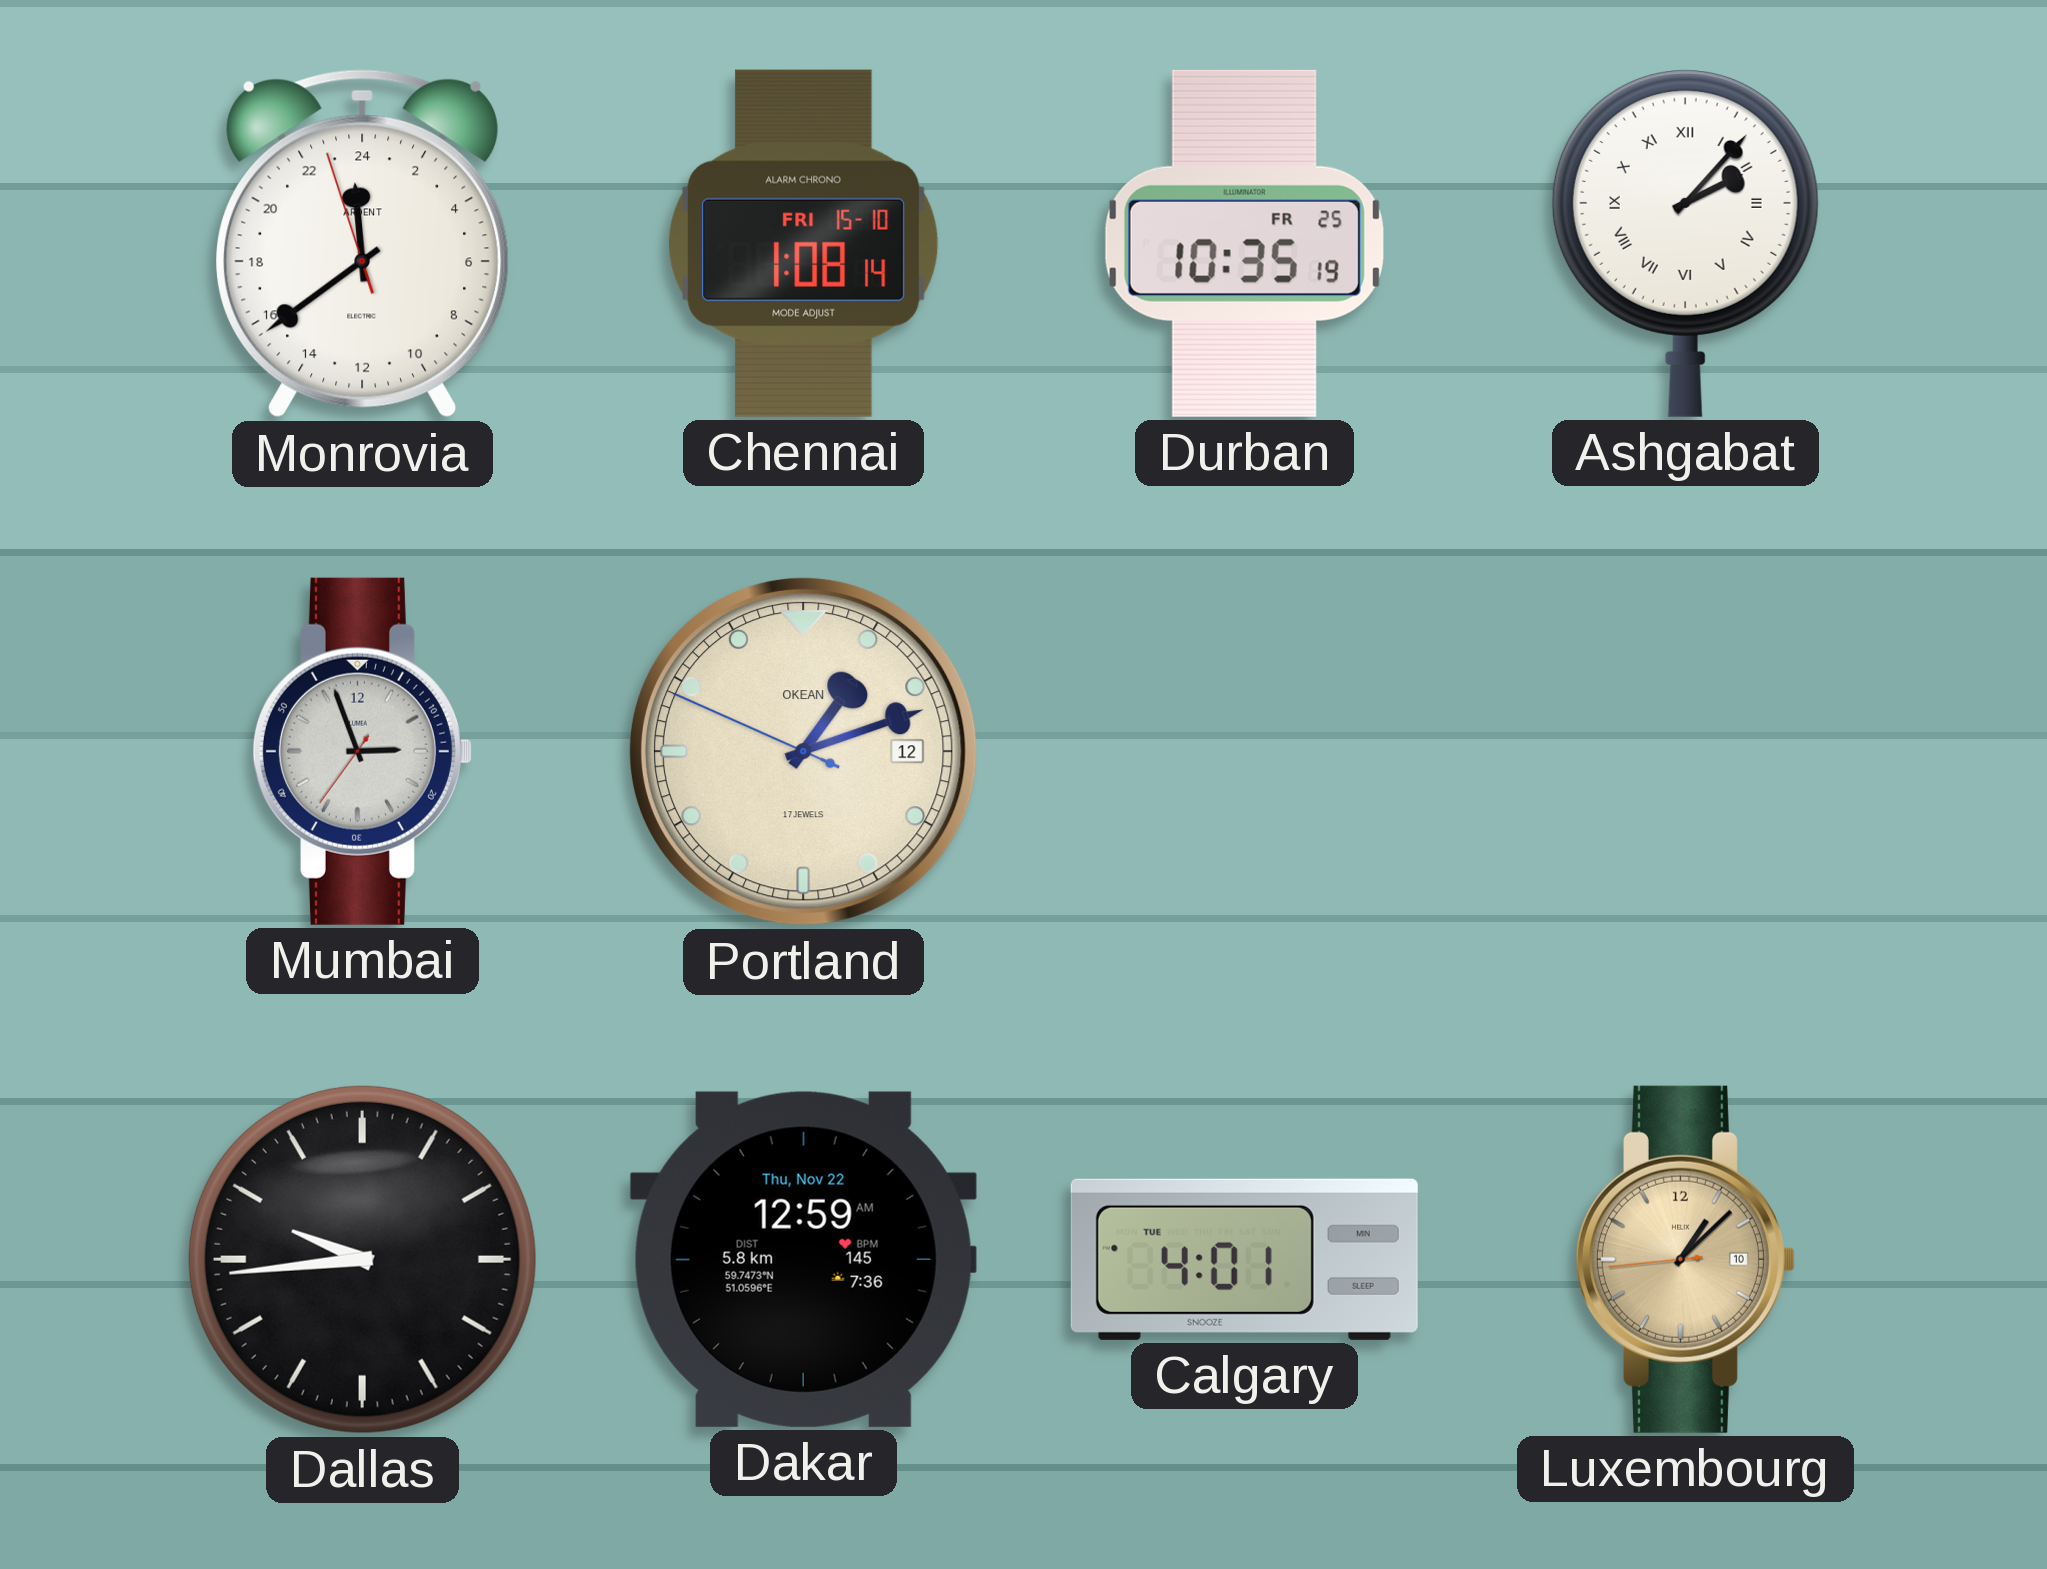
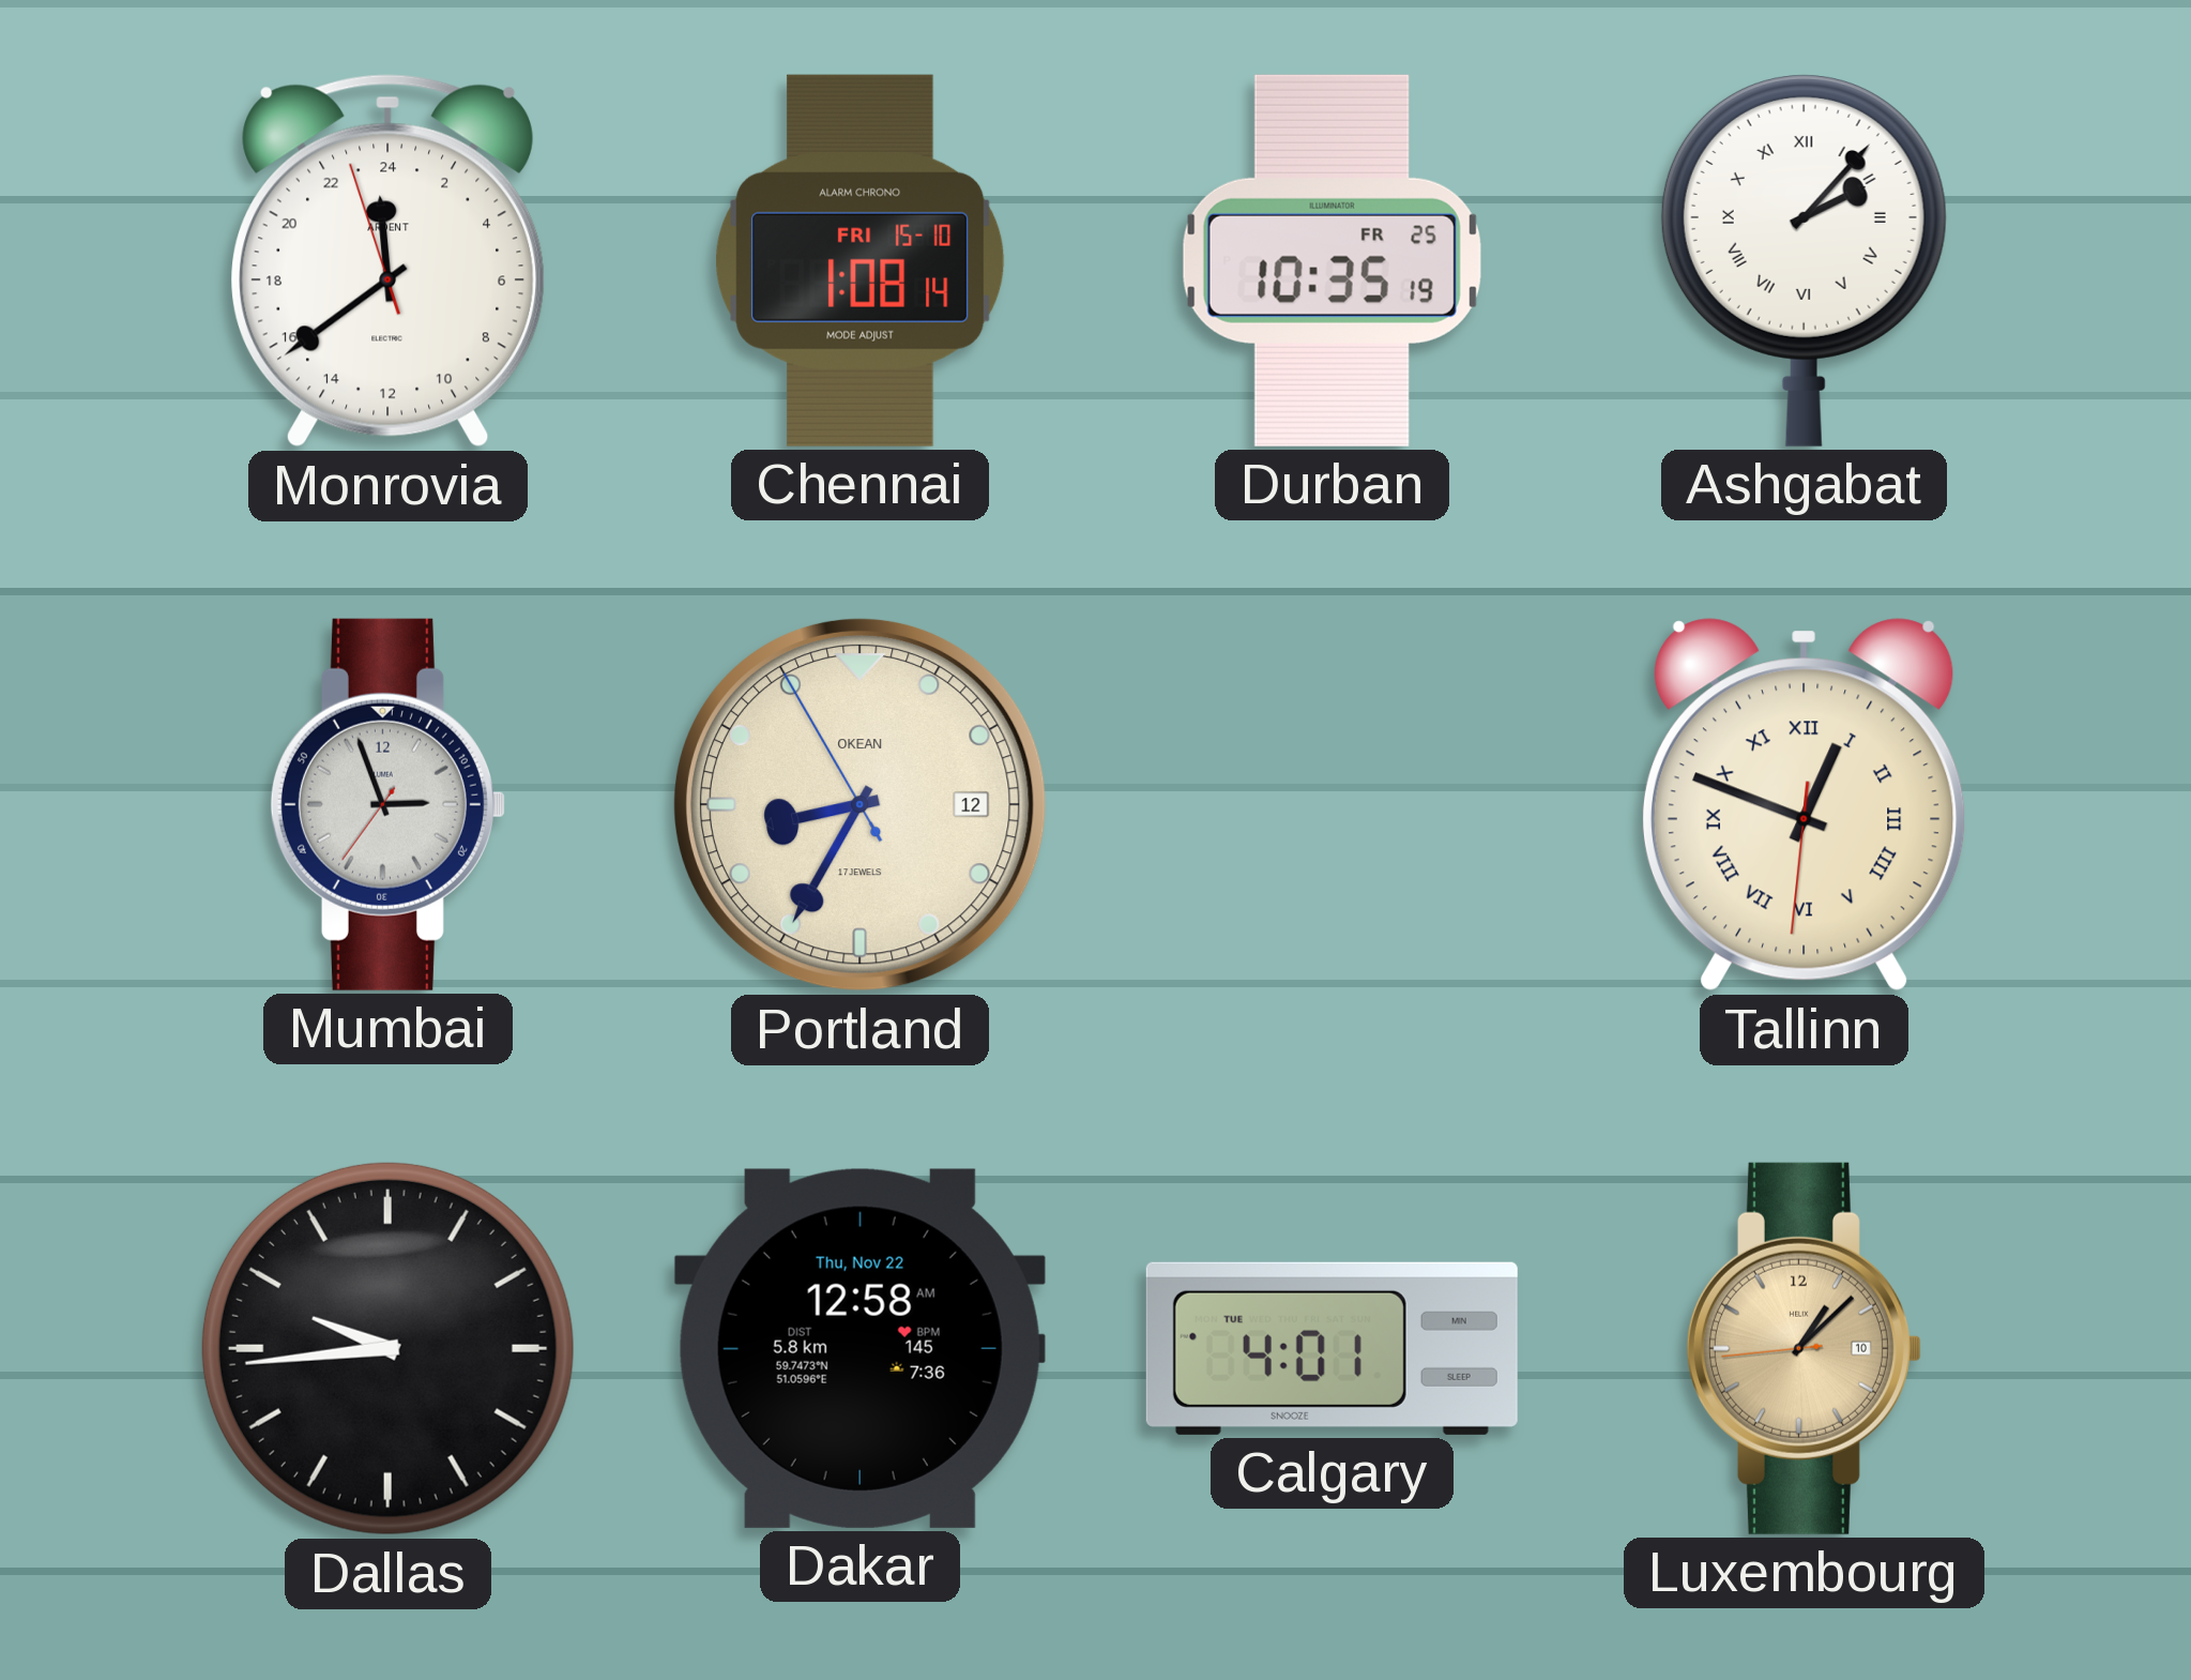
Portland: 1:11 -> 8:34
Tallinn: none -> 12:48
Dakar: 12:59 -> 12:58
